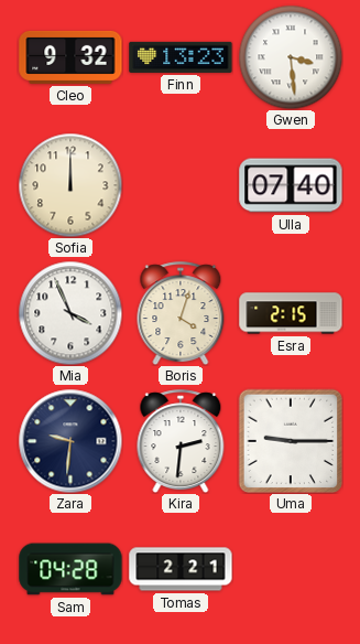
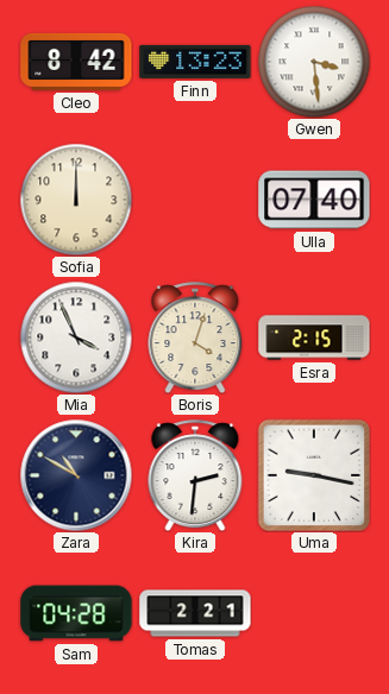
Cleo: 9:32 -> 8:42
Zara: 9:31 -> 10:50
Uma: 9:15 -> 9:17
